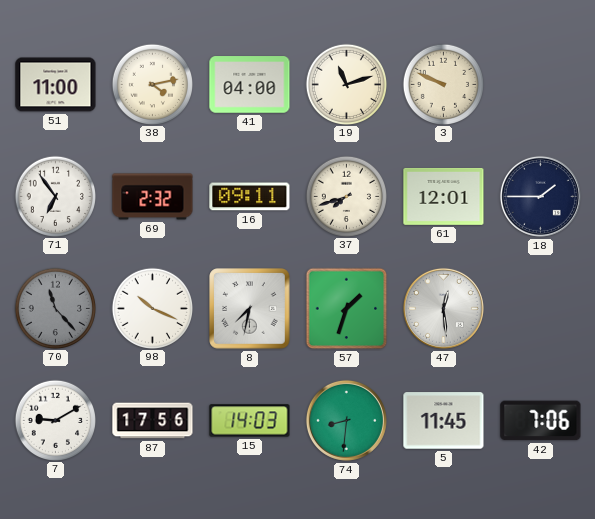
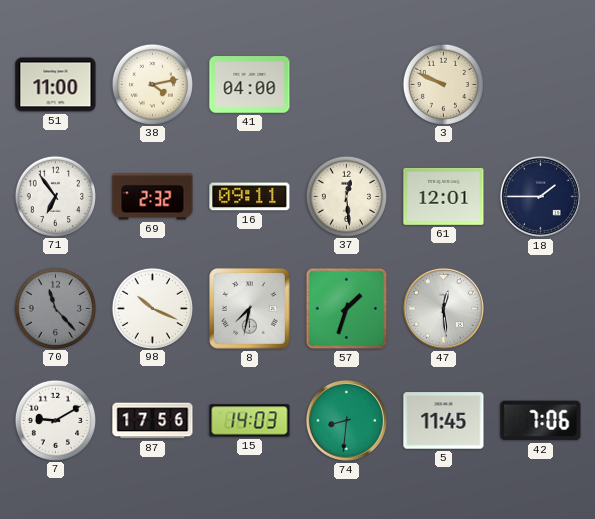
19: 11:12 -> none
37: 7:42 -> 12:29
